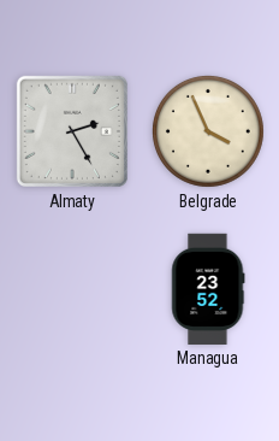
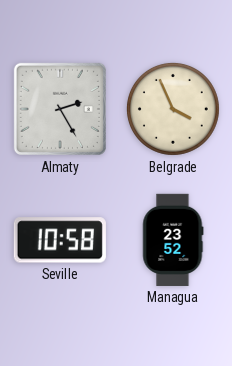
Seville: none -> 10:58
